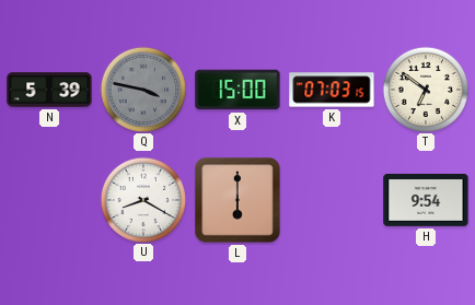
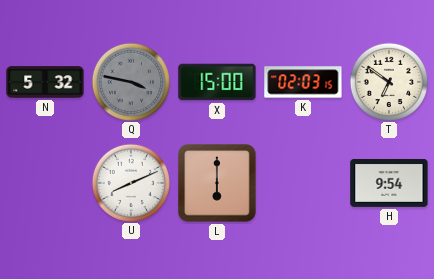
N: 5:39 -> 5:32
K: 07:03 -> 02:03
U: 8:20 -> 8:11
